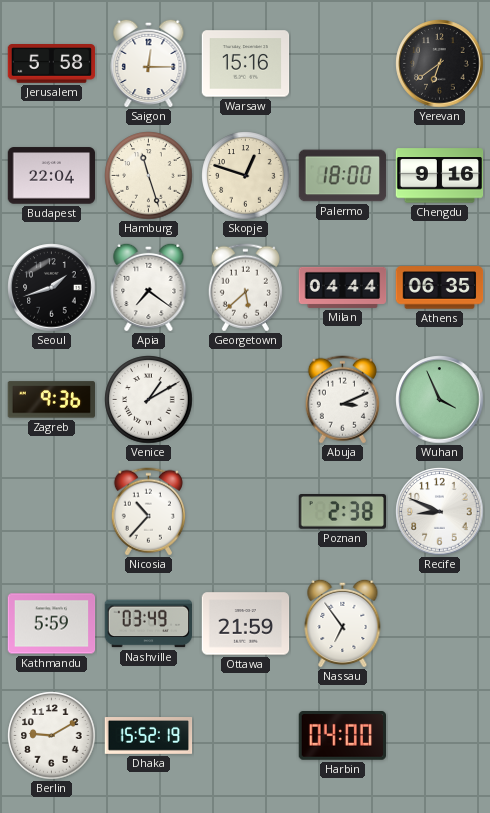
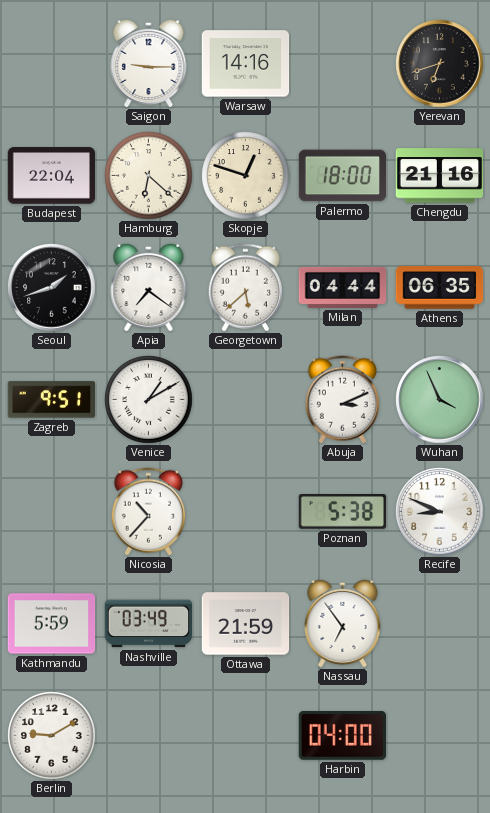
Jerusalem: 5:58 -> none
Saigon: 12:15 -> 9:15
Warsaw: 15:16 -> 14:16
Yerevan: 6:39 -> 6:42
Hamburg: 11:27 -> 6:22
Chengdu: 9:16 -> 21:16
Zagreb: 9:36 -> 9:51
Poznan: 2:38 -> 5:38
Dhaka: 15:52 -> none
